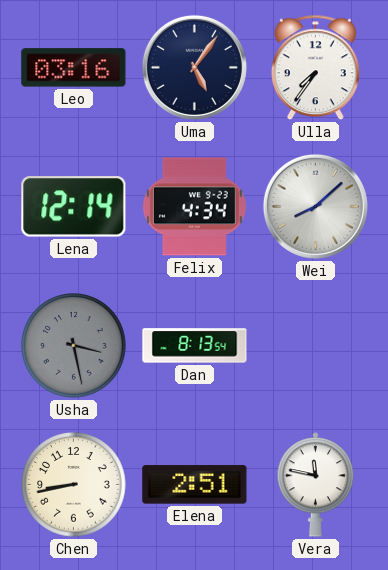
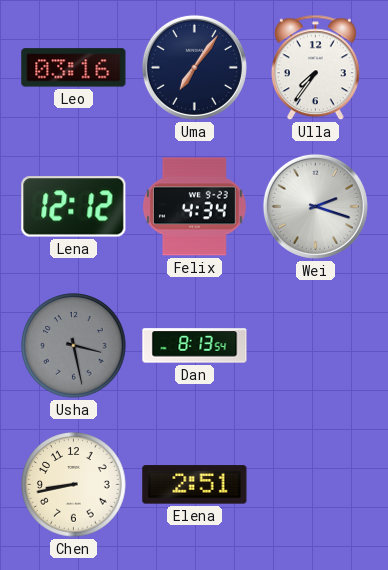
Uma: 5:06 -> 7:06
Lena: 12:14 -> 12:12
Wei: 8:08 -> 2:18
Vera: 11:47 -> none
